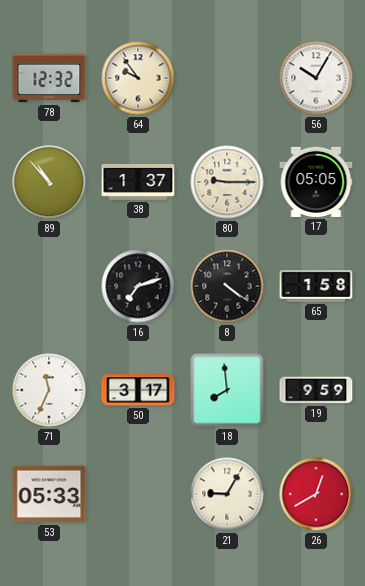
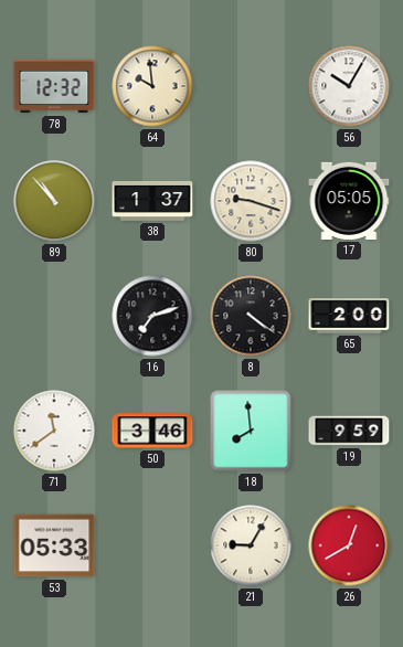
64: 9:54 -> 9:59
80: 9:15 -> 9:18
65: 1:58 -> 2:00
71: 11:34 -> 11:39
50: 3:17 -> 3:46
